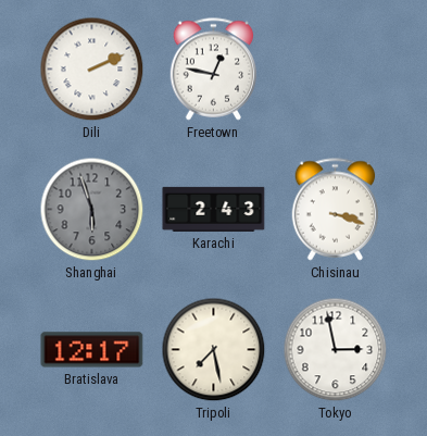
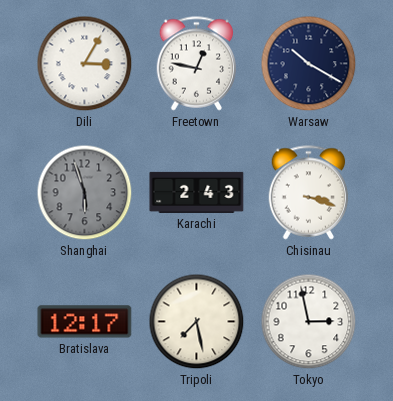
Dili: 2:11 -> 3:05
Warsaw: none -> 10:20
